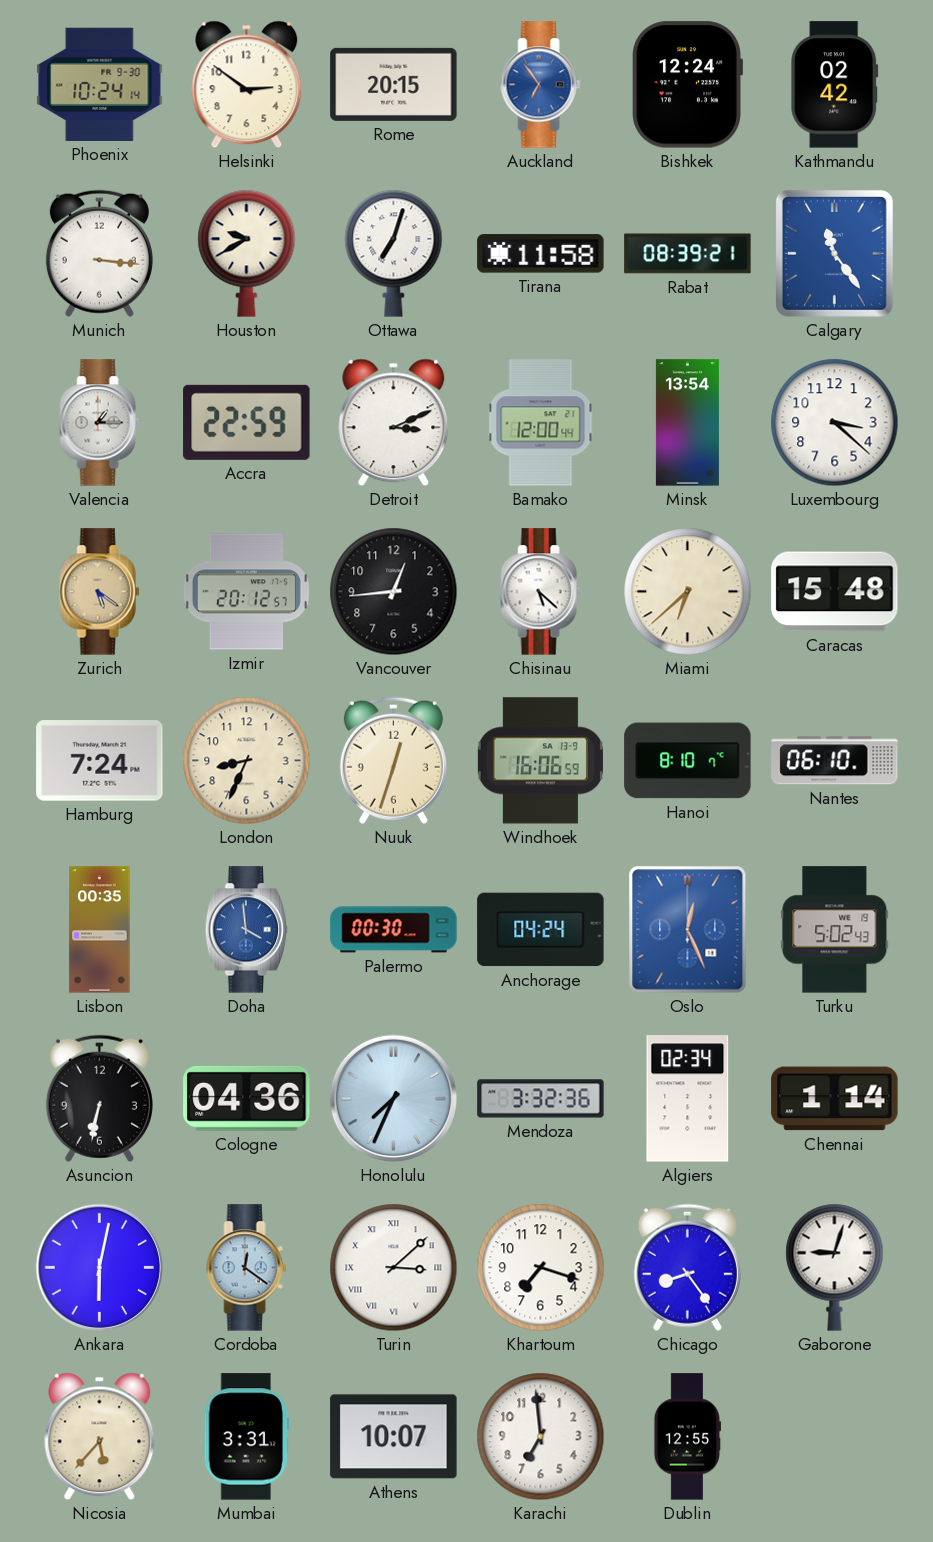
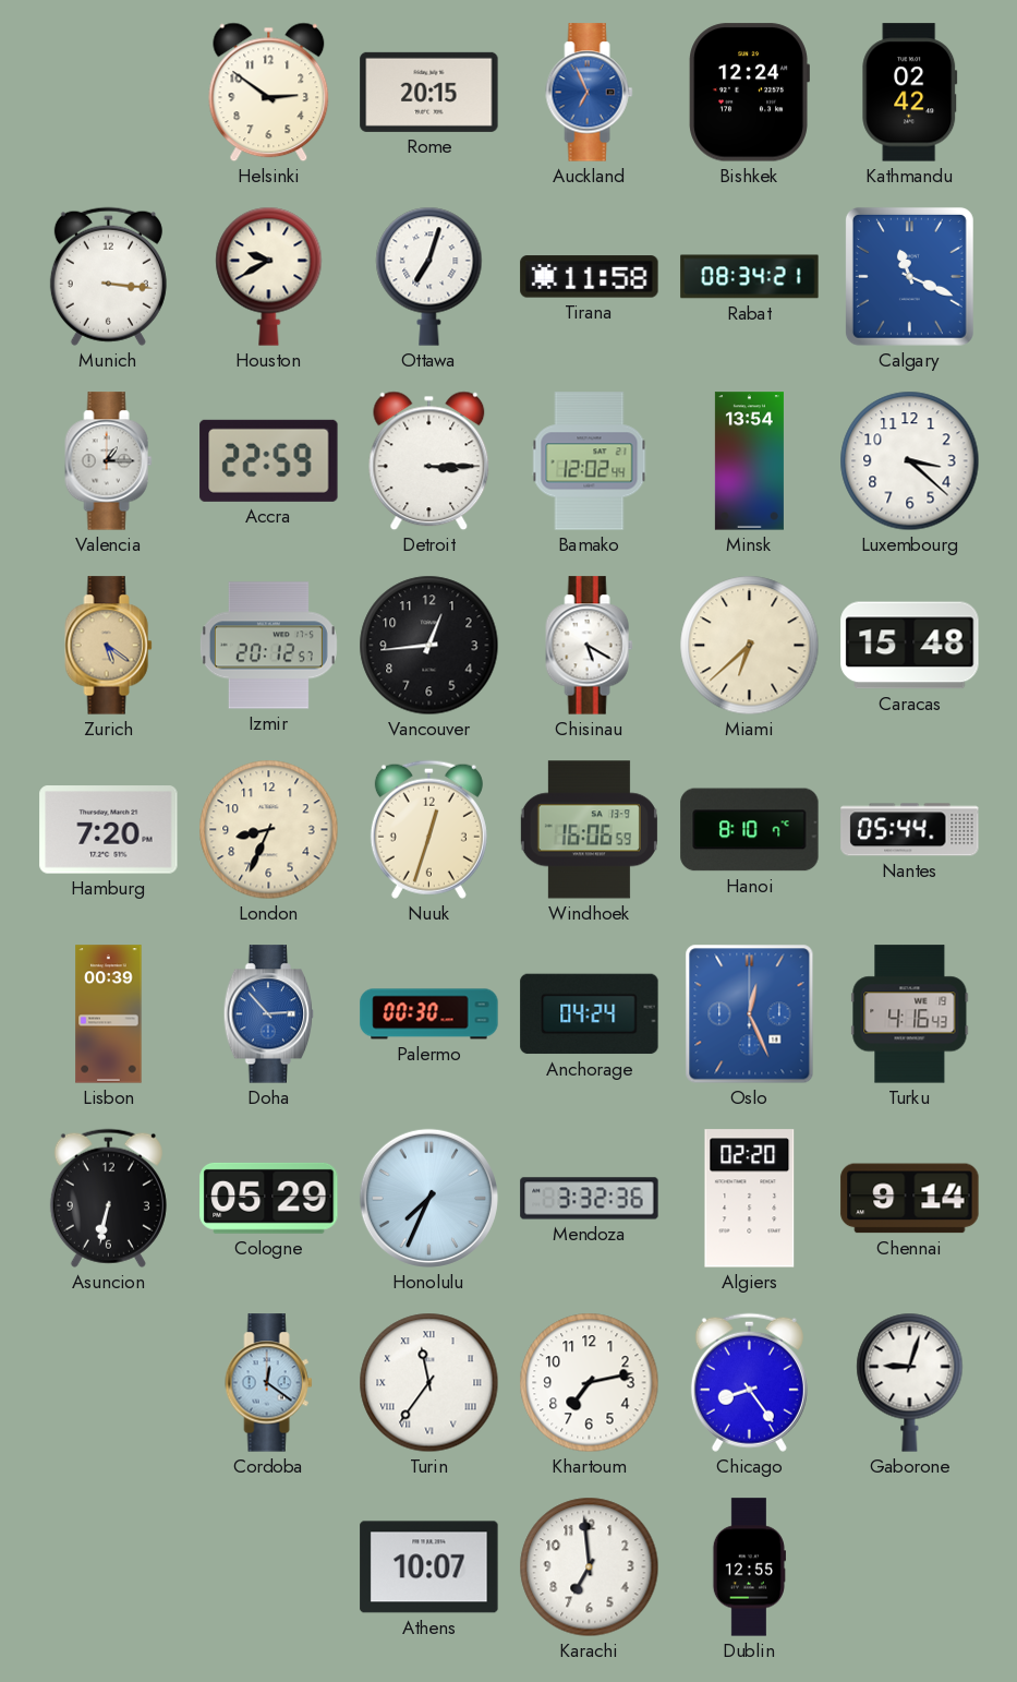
Phoenix: 10:24 -> none
Auckland: 6:54 -> 6:56
Rabat: 08:39 -> 08:34
Calgary: 11:24 -> 11:19
Detroit: 3:11 -> 3:15
Bamako: 12:00 -> 12:02
Chisinau: 5:22 -> 5:20
Hamburg: 7:24 -> 7:20
Nantes: 06:10 -> 05:44
Lisbon: 00:35 -> 00:39
Doha: 3:59 -> 2:53
Turku: 5:02 -> 4:16
Cologne: 04:36 -> 05:29
Algiers: 02:34 -> 02:20
Chennai: 1:14 -> 9:14
Ankara: 6:02 -> none
Turin: 3:08 -> 11:36
Khartoum: 7:18 -> 7:13
Nicosia: 5:37 -> none
Mumbai: 3:31 -> none
